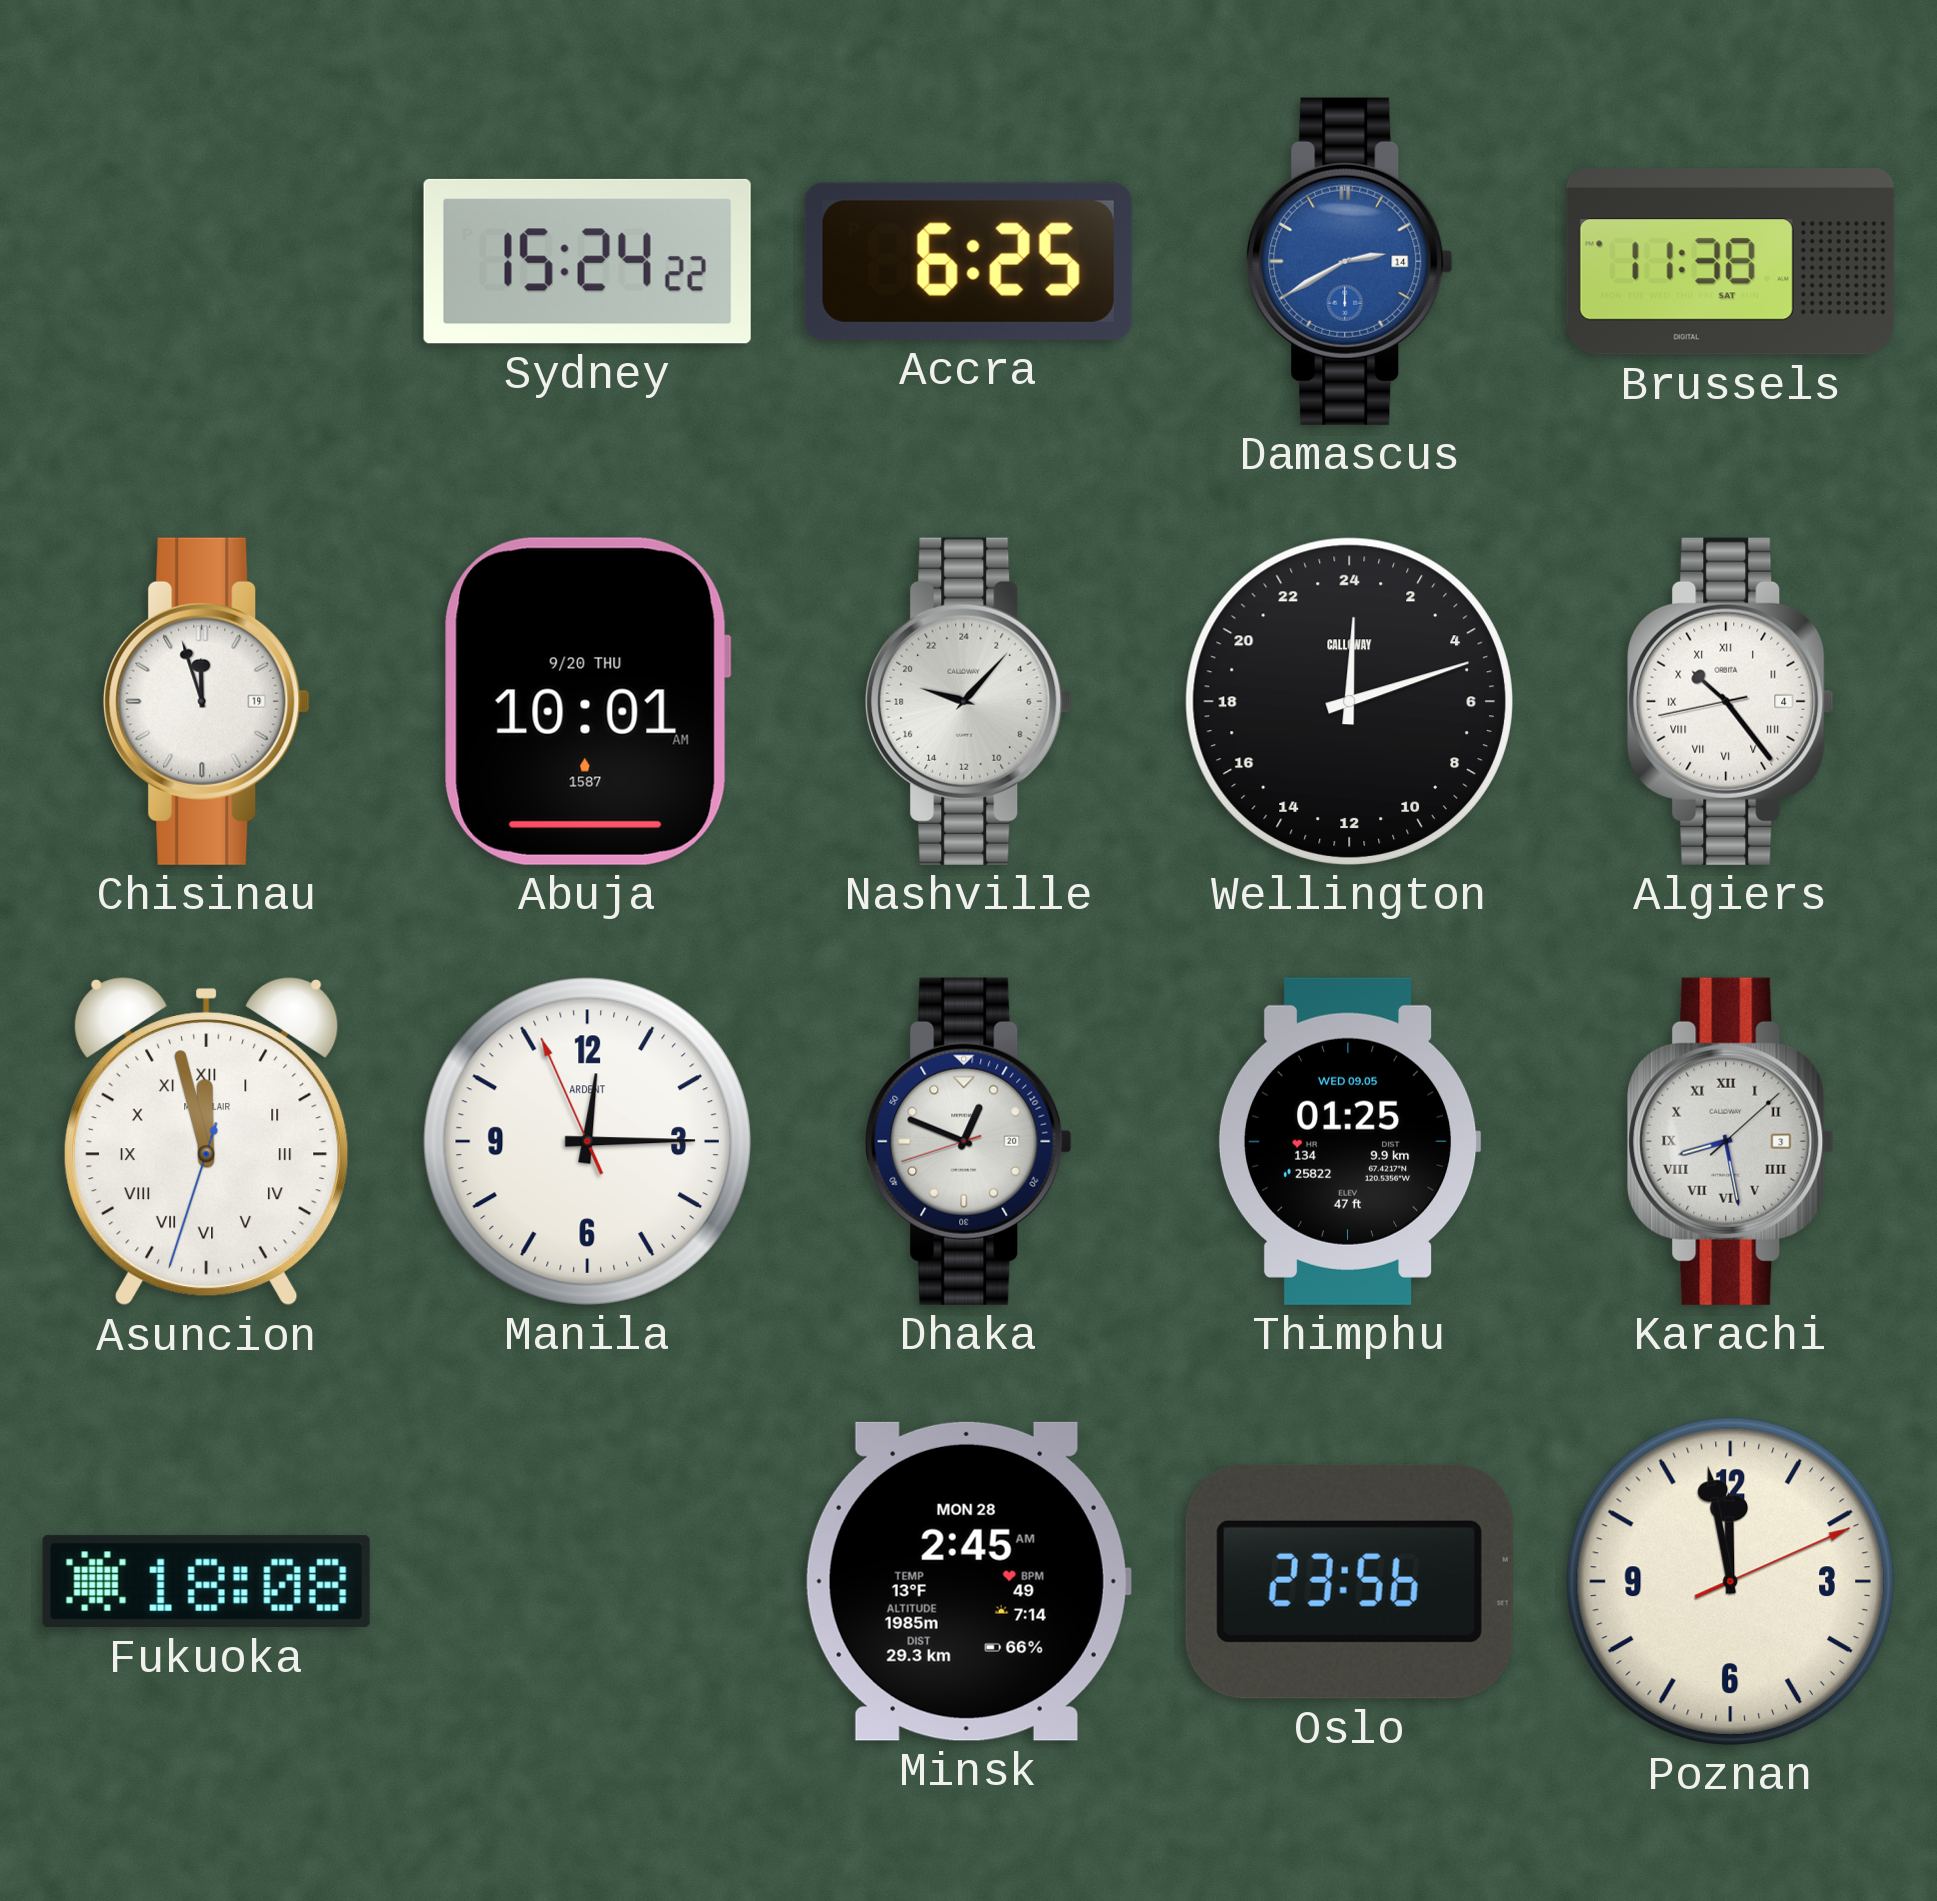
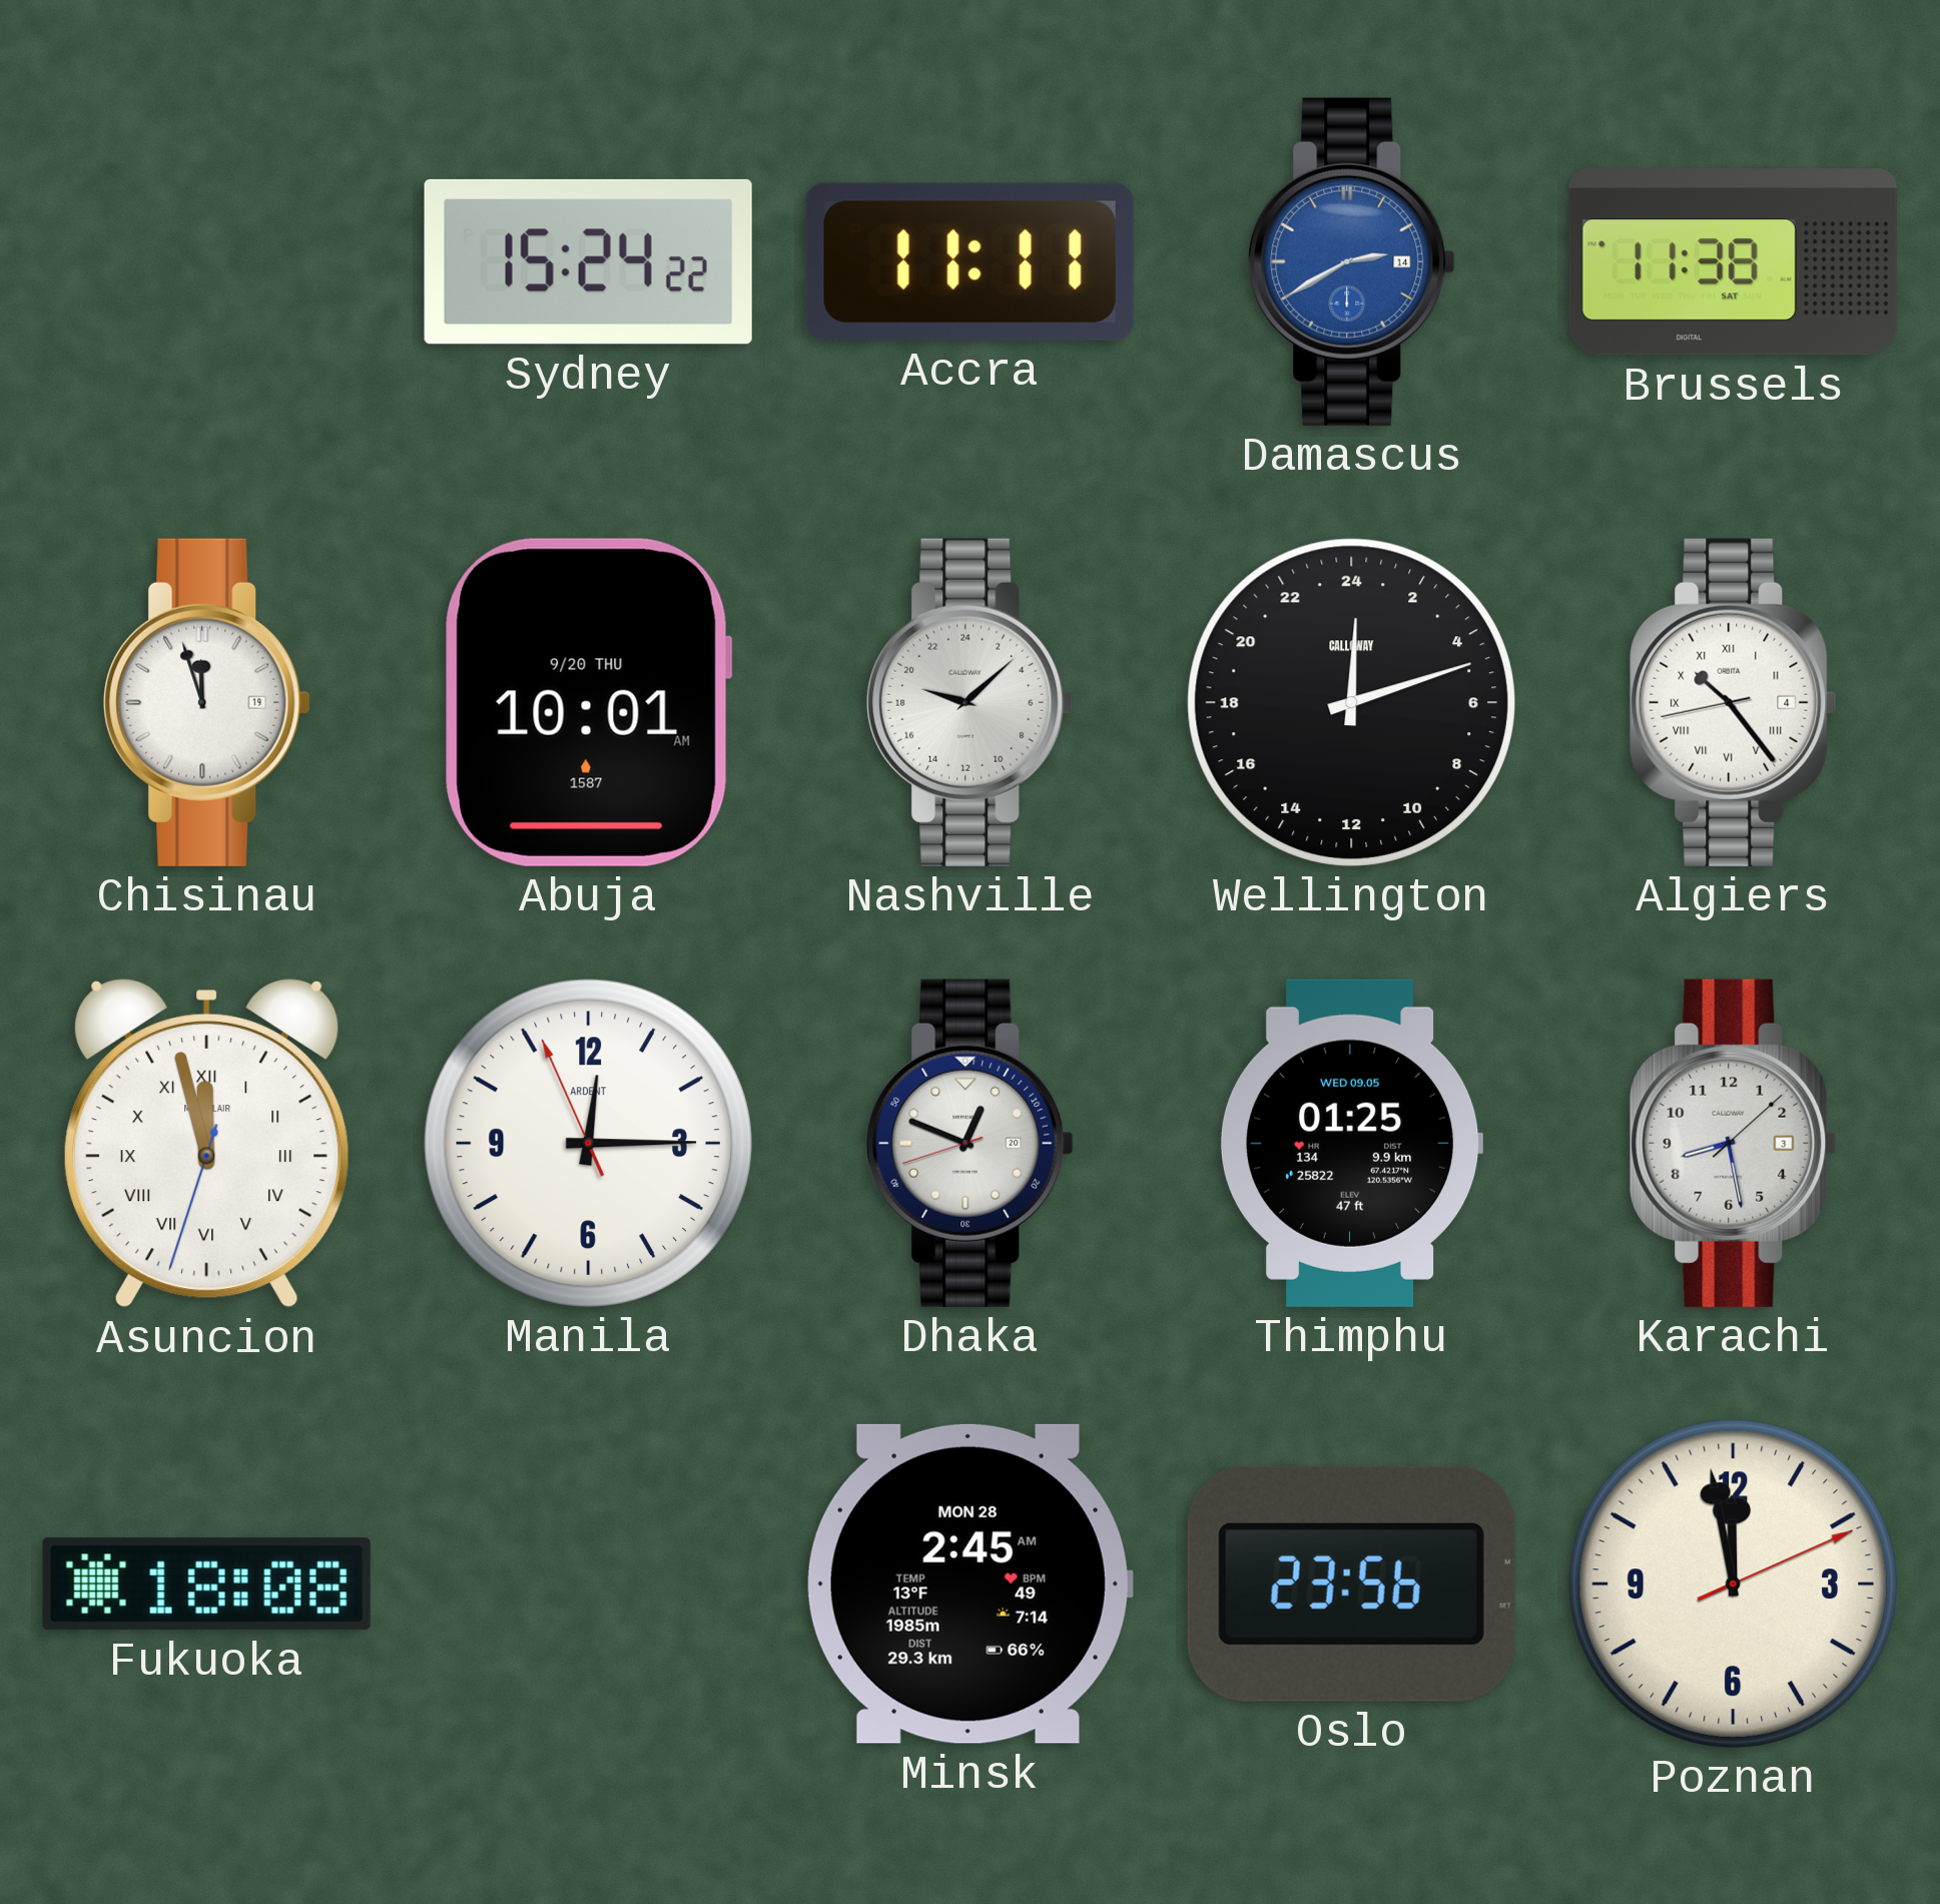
Accra: 6:25 -> 11:11
Nashville: 19:07 -> 19:08
Karachi numerals: Roman -> Arabic
